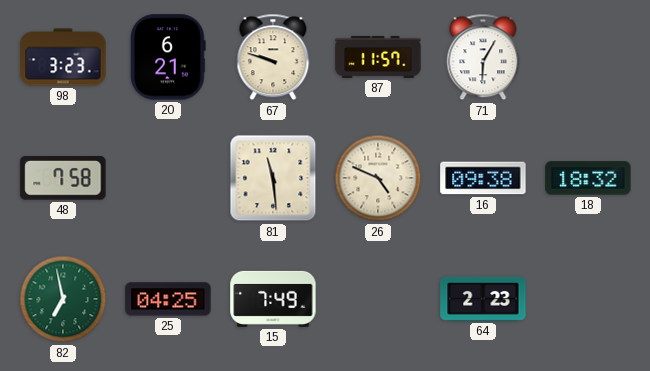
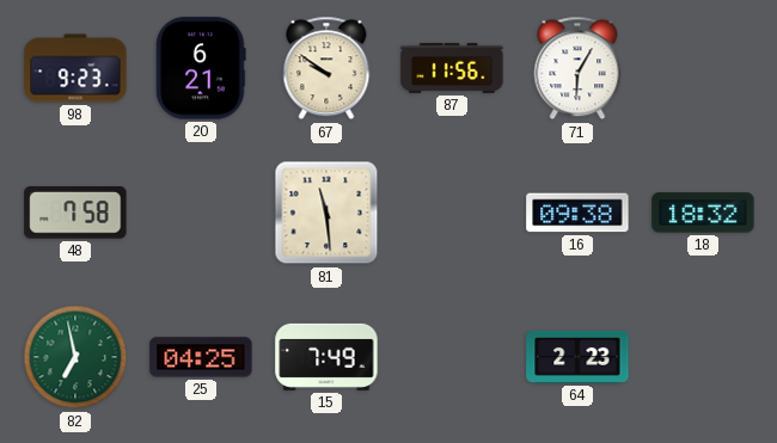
98: 3:23 -> 9:23
67: 9:48 -> 9:51
87: 11:57 -> 11:56
26: 4:49 -> none
